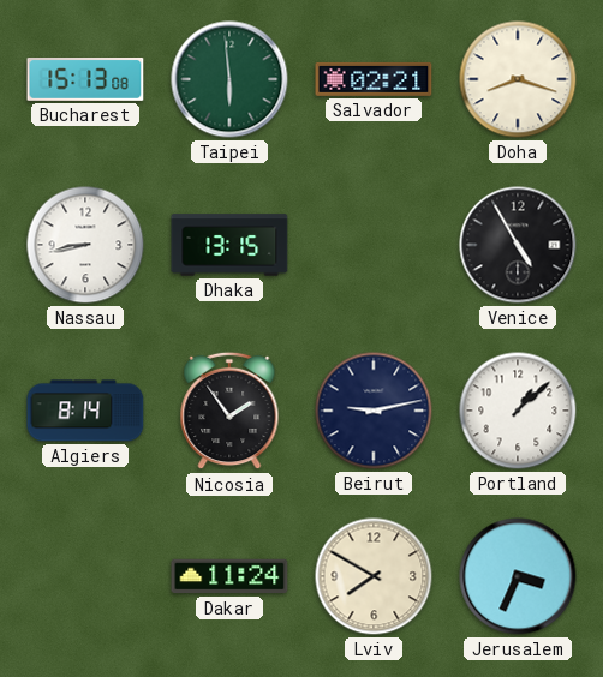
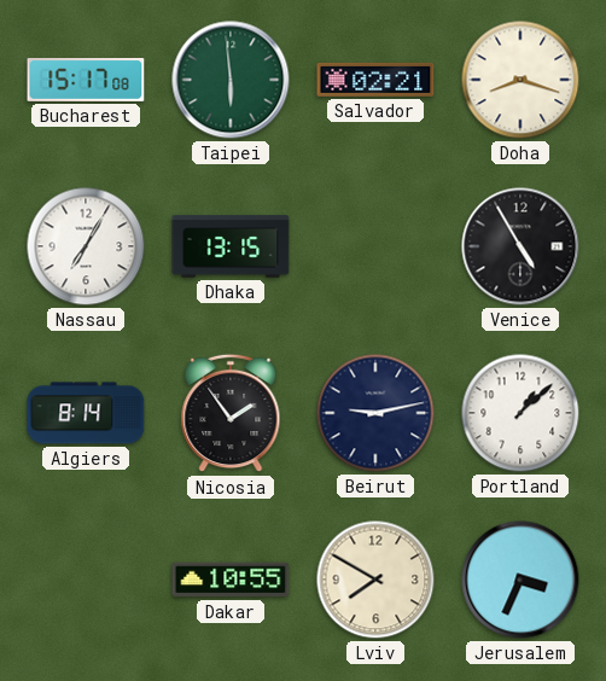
Bucharest: 15:13 -> 15:17
Nassau: 8:43 -> 7:05
Dakar: 11:24 -> 10:55
